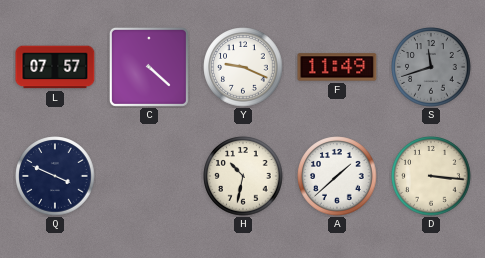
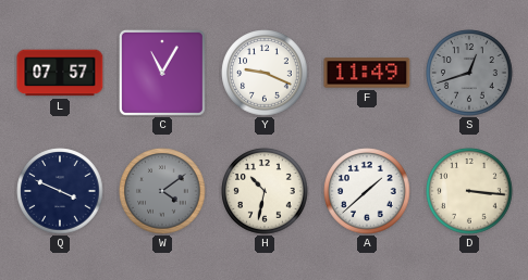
C: 4:22 -> 11:05
S: 11:42 -> 12:42
W: none -> 4:09
